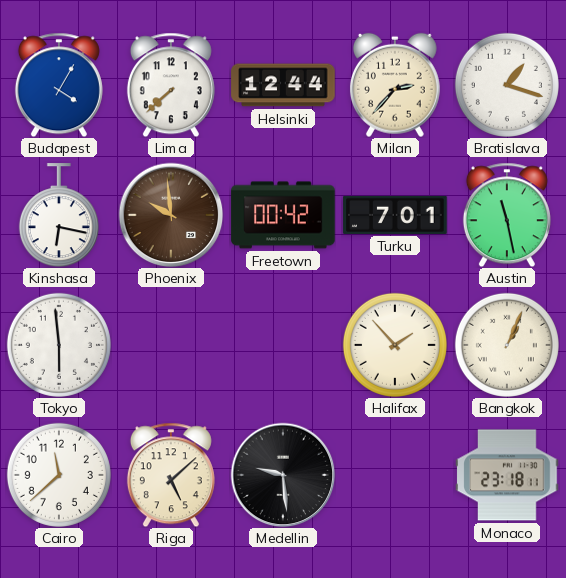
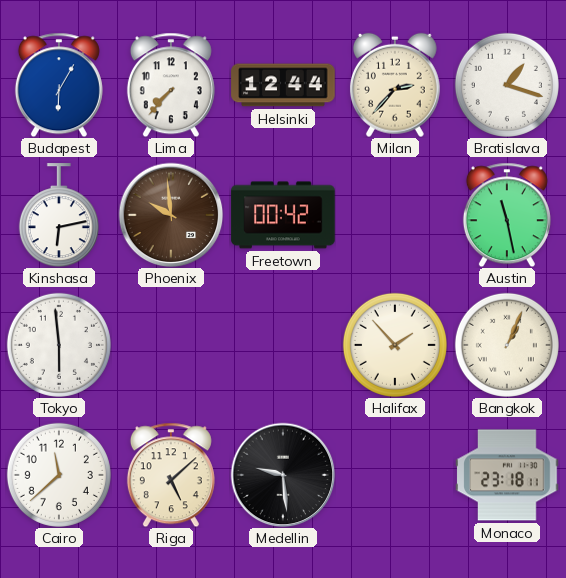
Budapest: 4:05 -> 6:05
Lima: 7:38 -> 7:37
Kinshasa: 6:17 -> 6:13
Turku: 7:01 -> none
